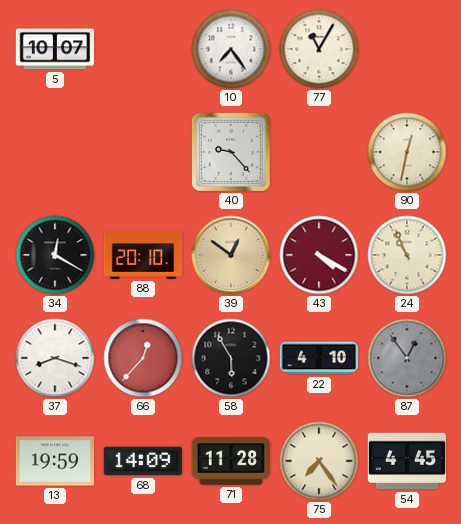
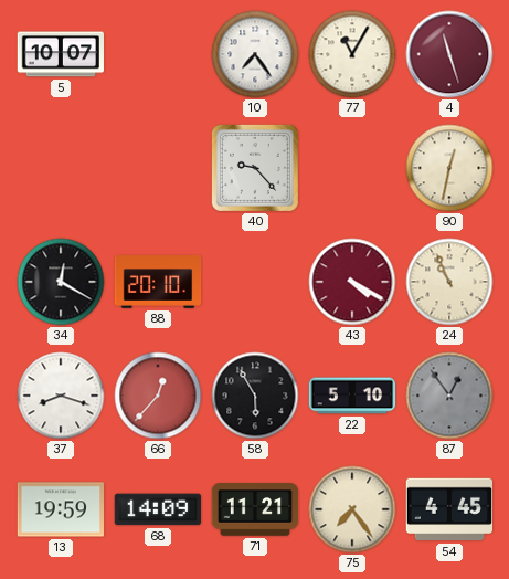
4: none -> 11:27
39: 12:51 -> none
22: 4:10 -> 5:10
71: 11:28 -> 11:21
